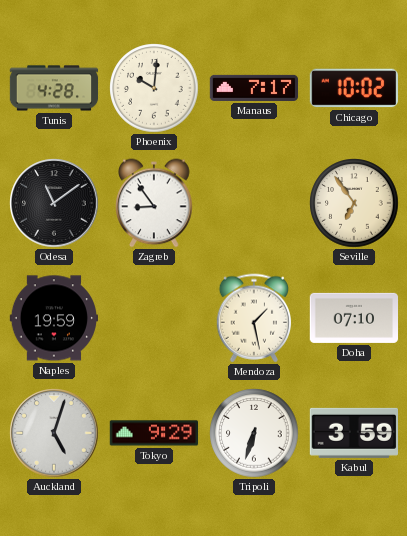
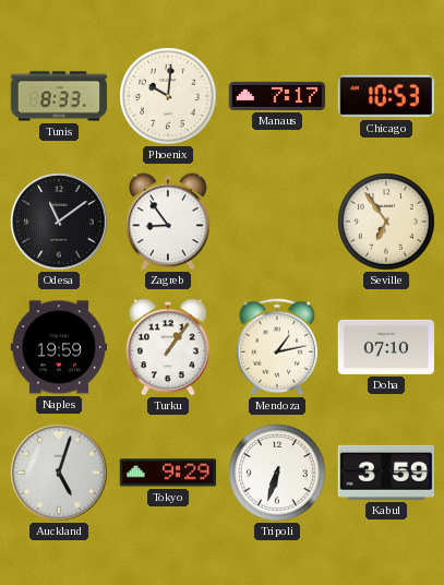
Tunis: 4:28 -> 8:33
Chicago: 10:02 -> 10:53
Turku: none -> 1:06
Mendoza: 1:28 -> 1:13
